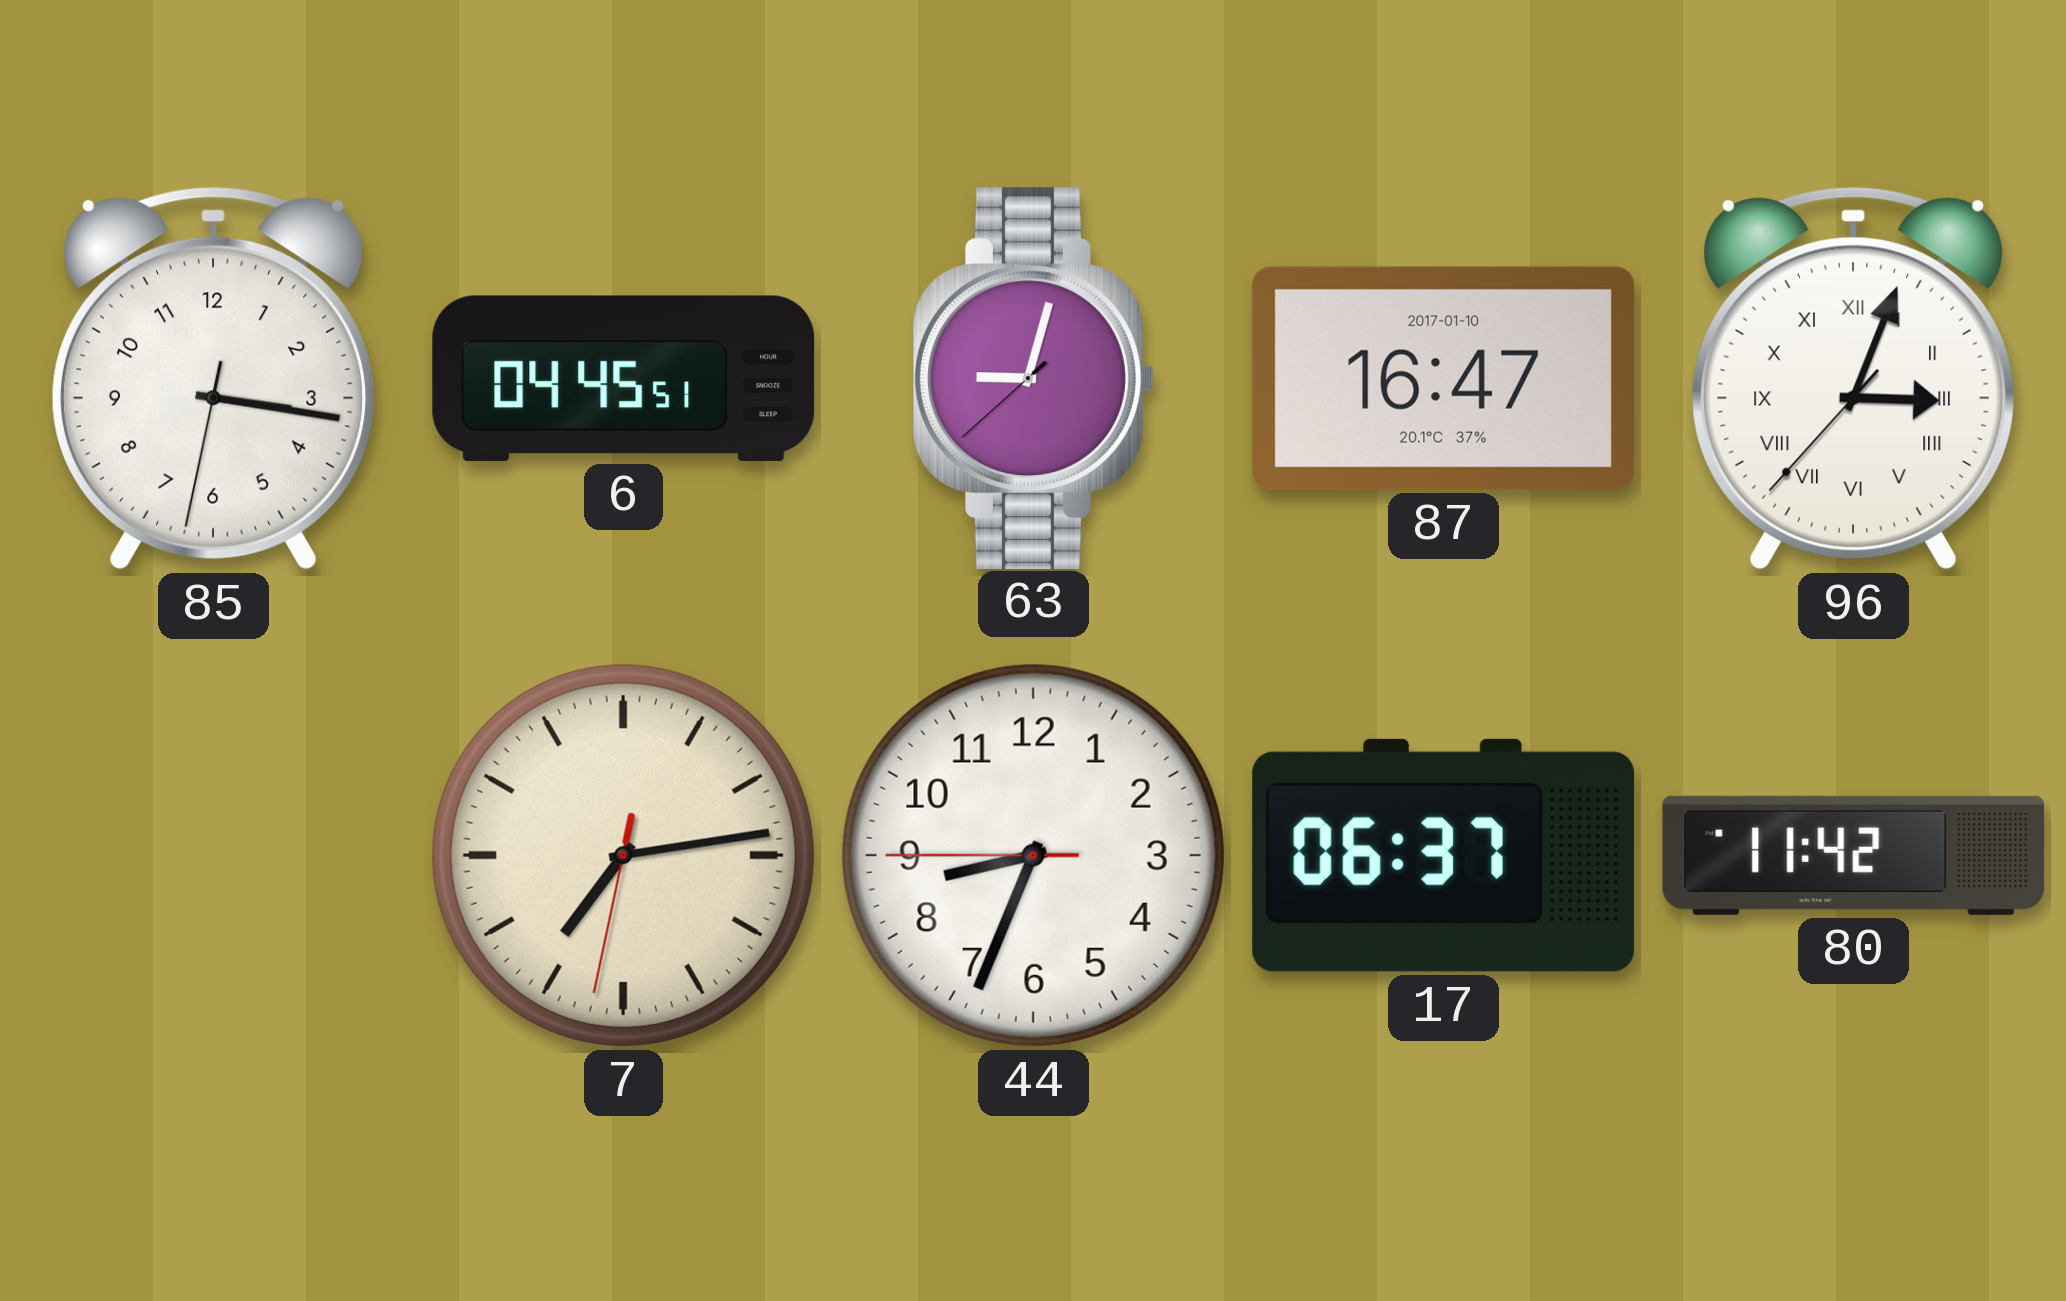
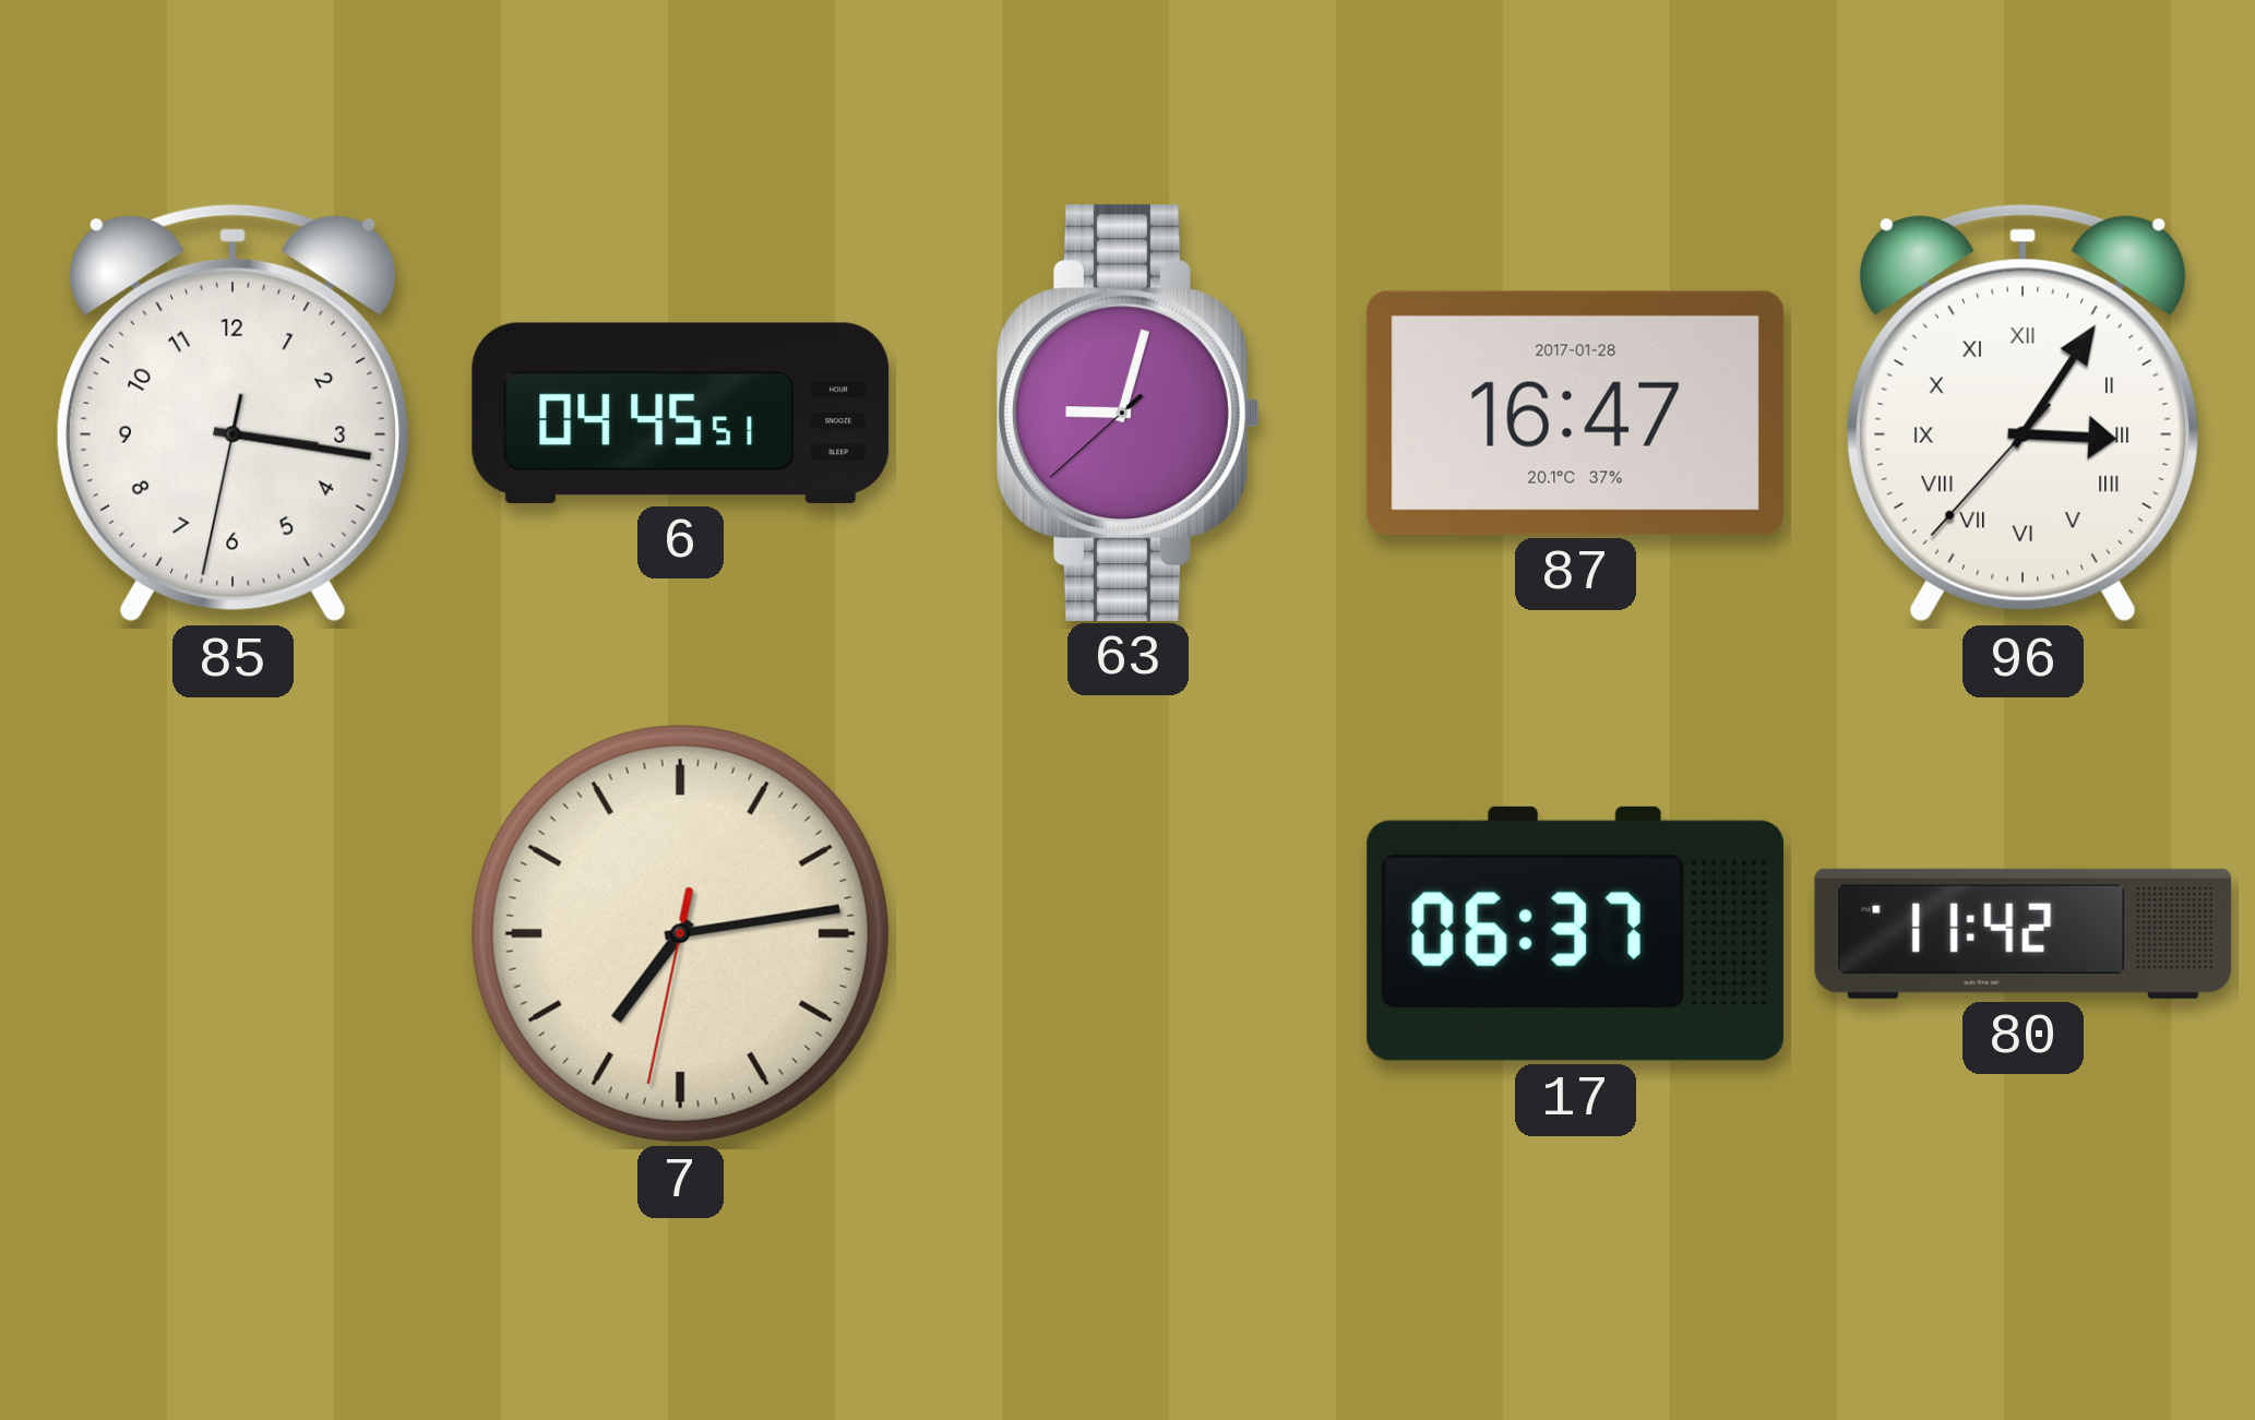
87 date: 2017-01-10 -> 2017-01-28
96: 3:03 -> 3:05
44: 8:33 -> none
